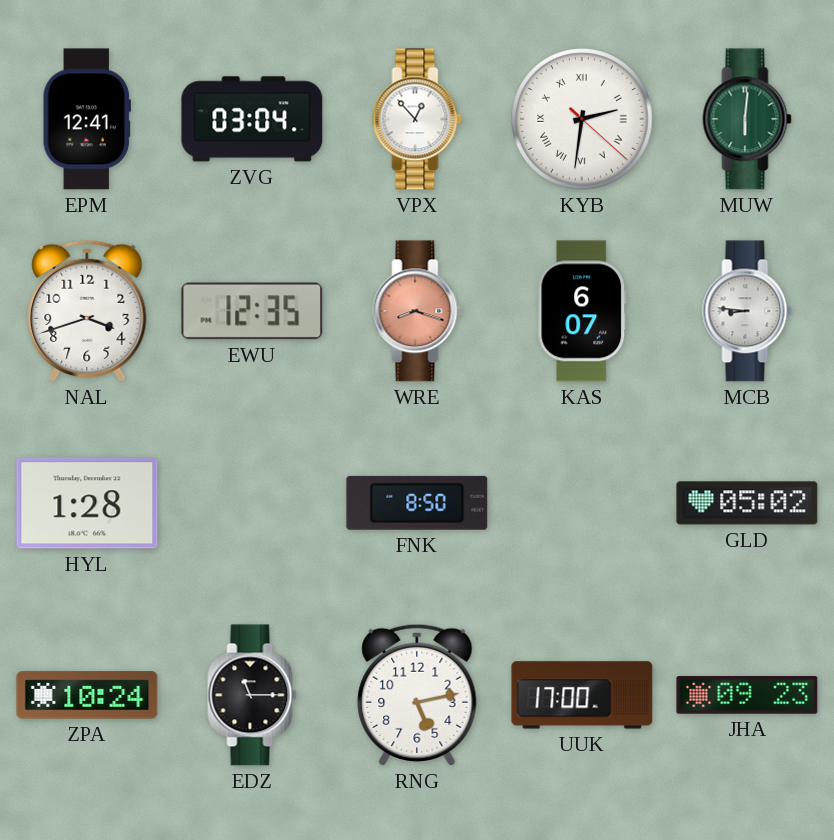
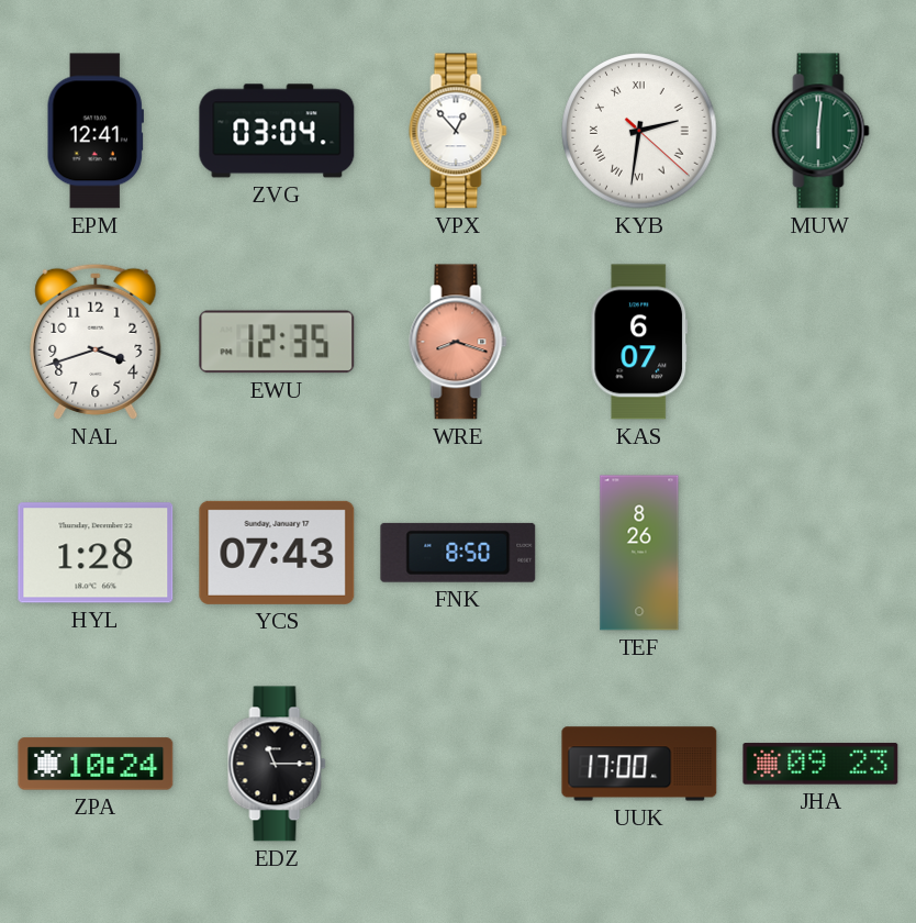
MCB: 8:46 -> none
YCS: none -> 07:43
TEF: none -> 8:26
GLD: 05:02 -> none
RNG: 5:13 -> none
